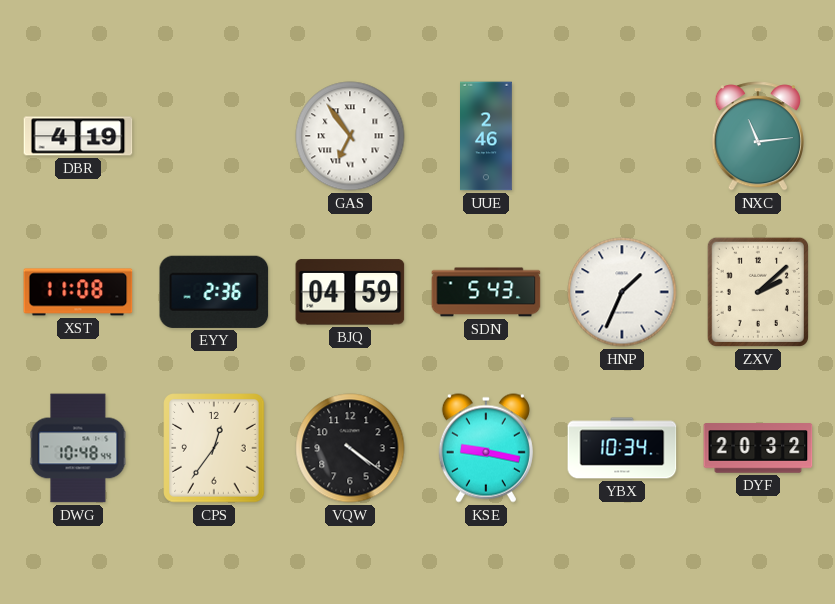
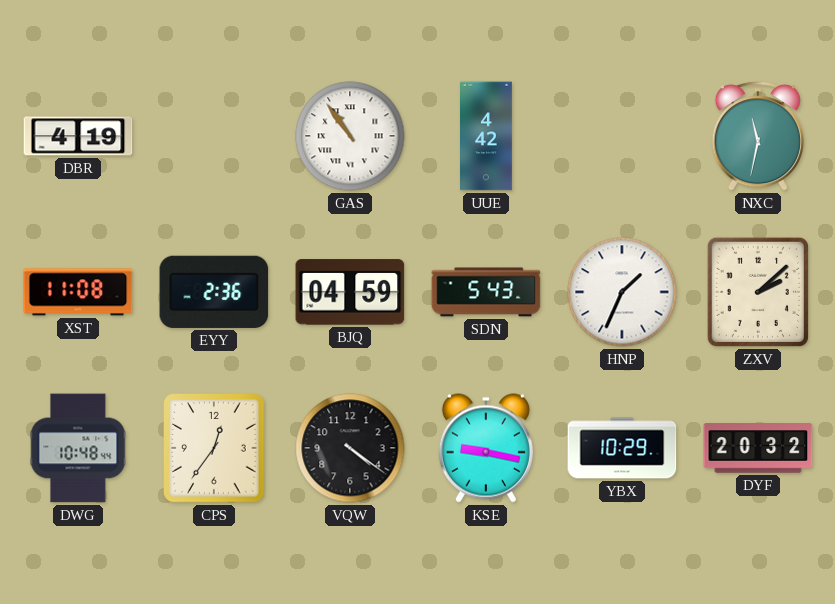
GAS: 6:54 -> 10:54
UUE: 2:46 -> 4:42
NXC: 11:14 -> 11:32
YBX: 10:34 -> 10:29
